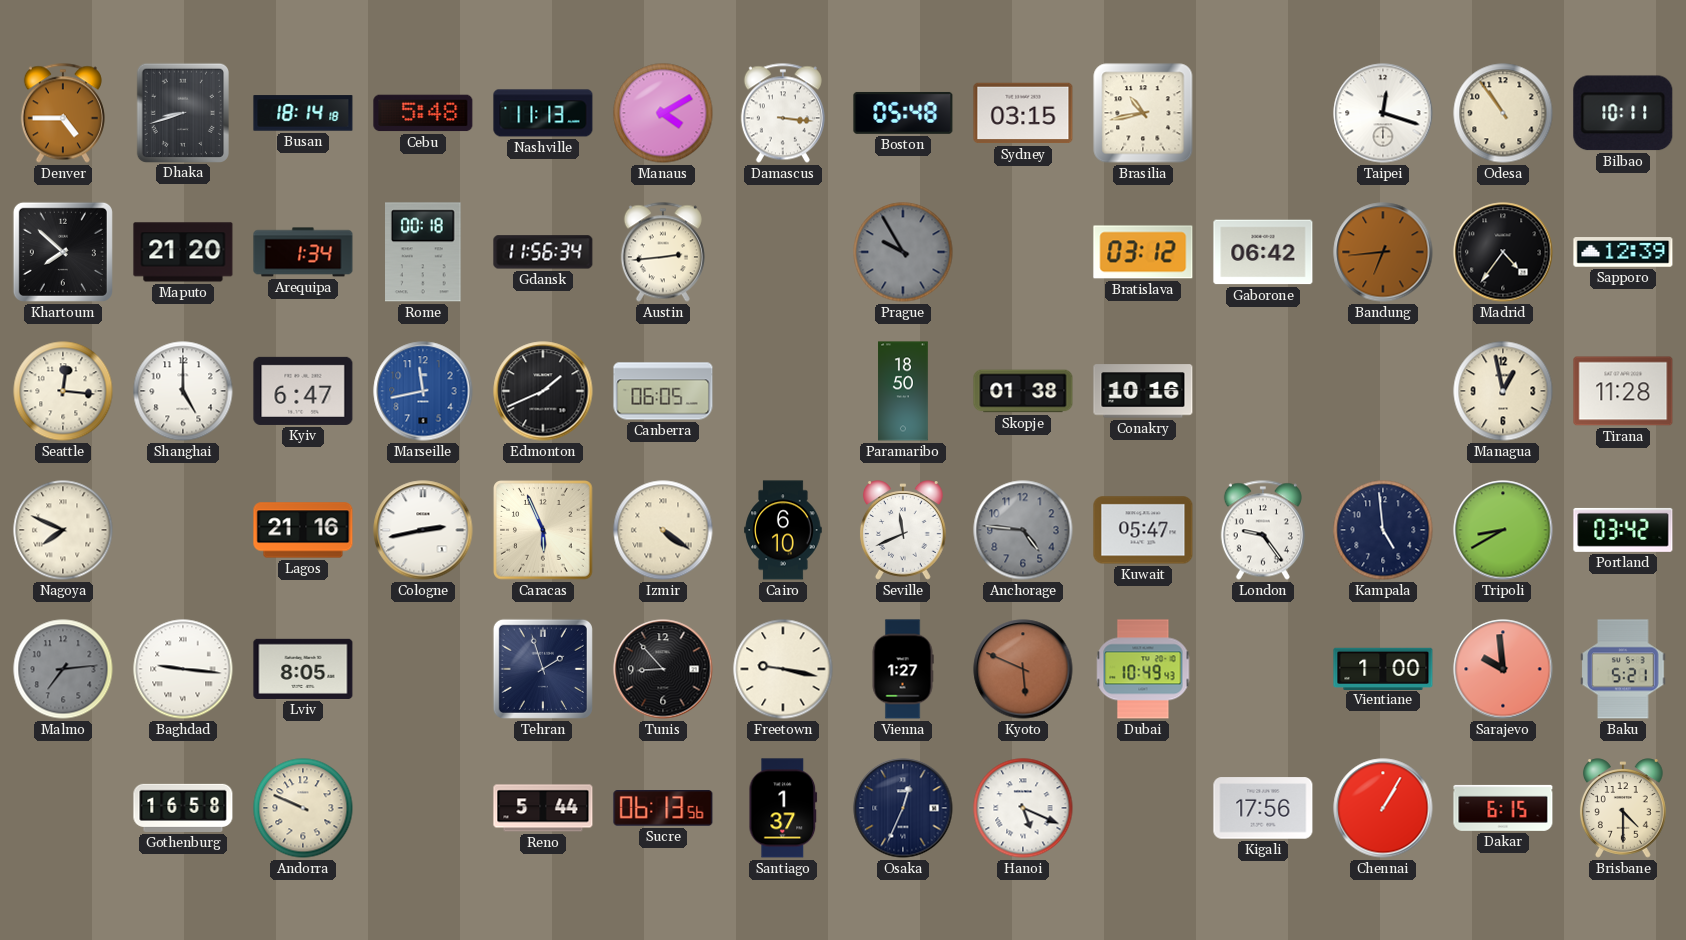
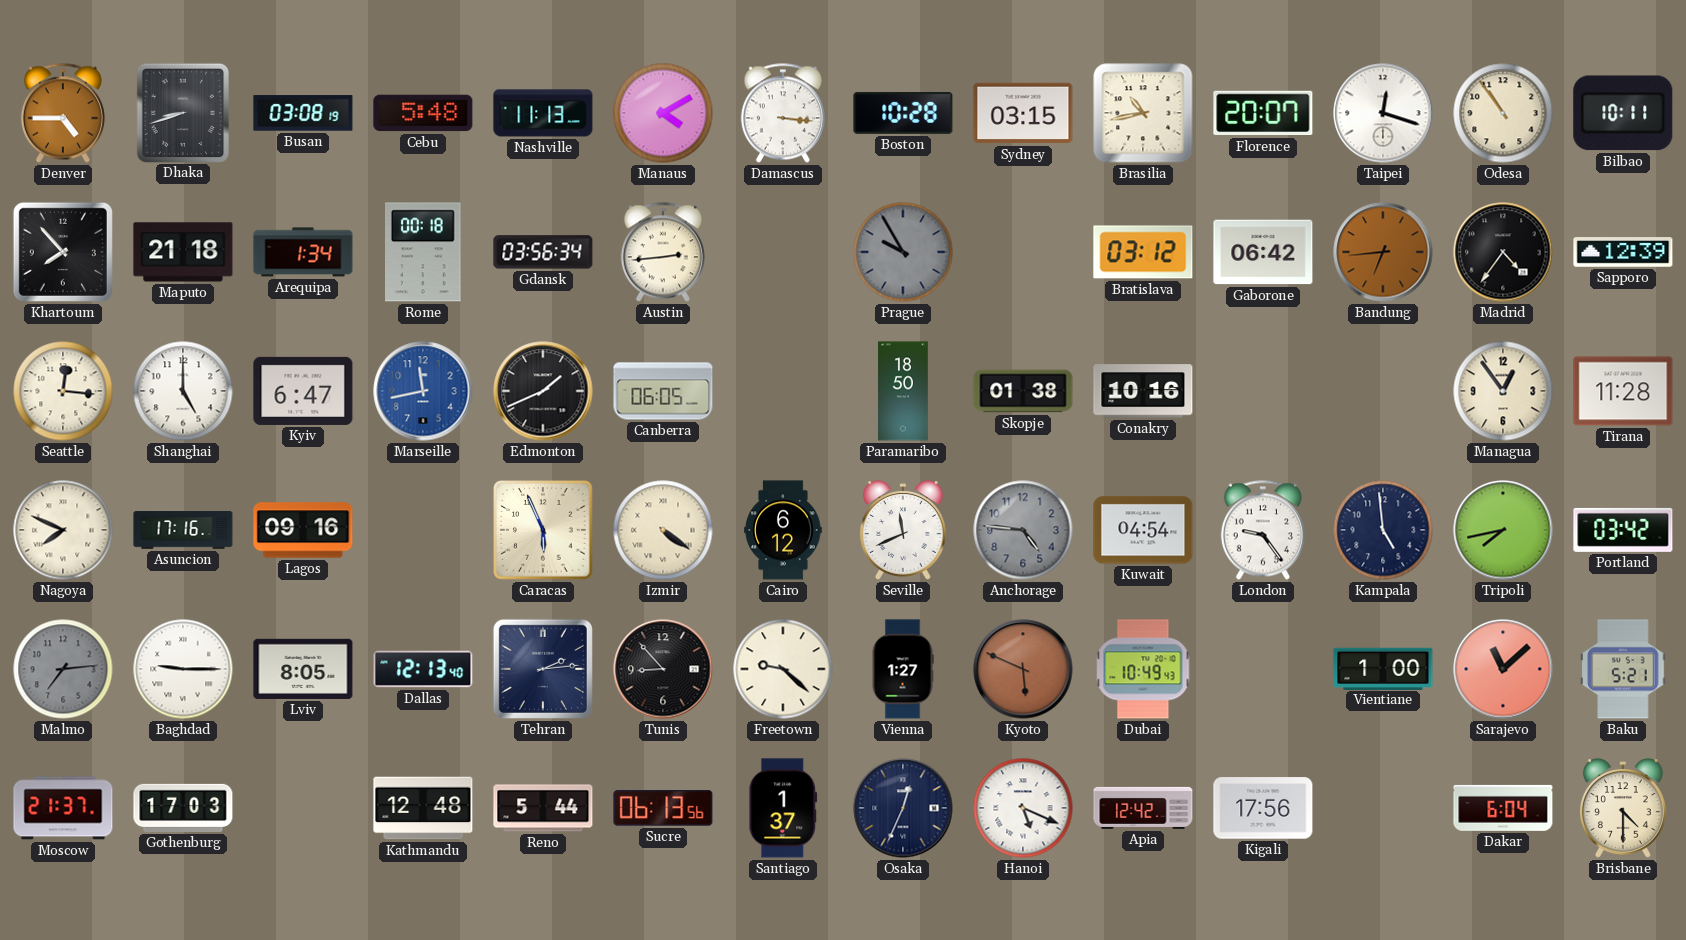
Busan: 18:14 -> 03:08
Boston: 05:48 -> 10:28
Florence: none -> 20:07
Khartoum: 7:52 -> 7:53
Maputo: 21:20 -> 21:18
Gdansk: 11:56 -> 03:56
Managua: 12:58 -> 12:54
Asuncion: none -> 17:16
Lagos: 21:16 -> 09:16
Cologne: 2:43 -> none
Cairo: 6:10 -> 6:12
Kuwait: 05:47 -> 04:54
Tripoli: 8:40 -> 7:43
Baghdad: 9:16 -> 9:15
Dallas: none -> 12:13
Tehran: 1:57 -> 2:14
Freetown: 9:17 -> 9:22
Sarajevo: 9:59 -> 11:08
Moscow: none -> 21:37
Gothenburg: 16:58 -> 17:03
Andorra: 9:49 -> none
Kathmandu: none -> 12:48
Apia: none -> 12:42
Chennai: 1:05 -> none
Dakar: 6:15 -> 6:04
